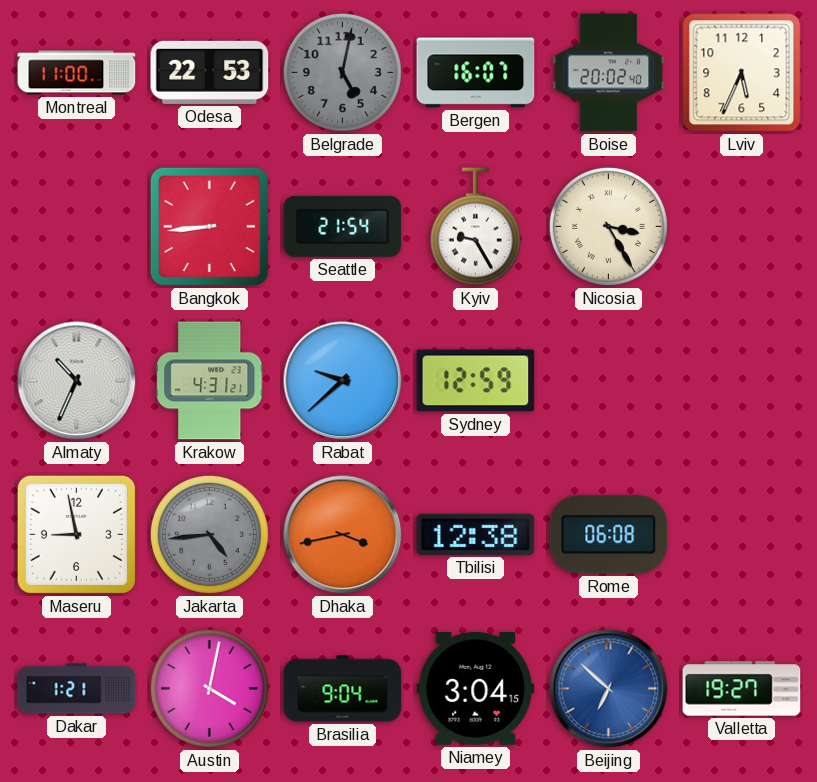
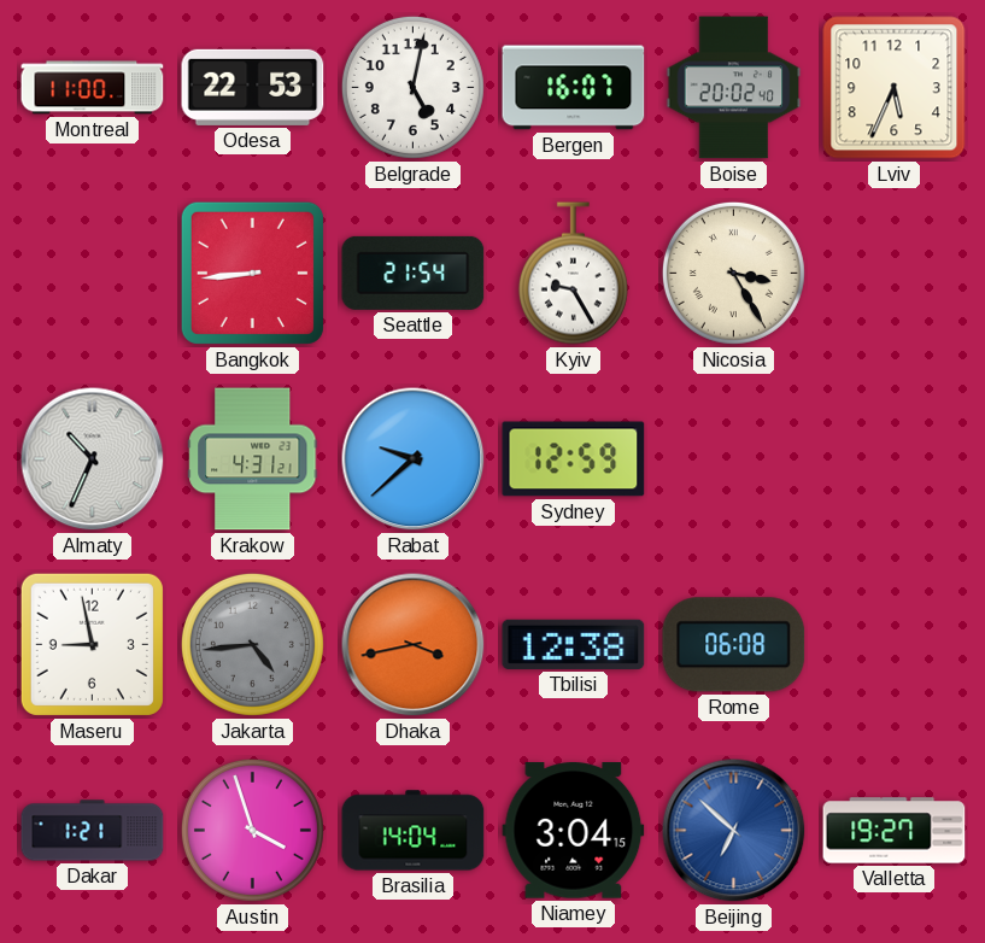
Belgrade dial: grey -> white
Austin: 4:02 -> 3:57
Brasilia: 9:04 -> 14:04
